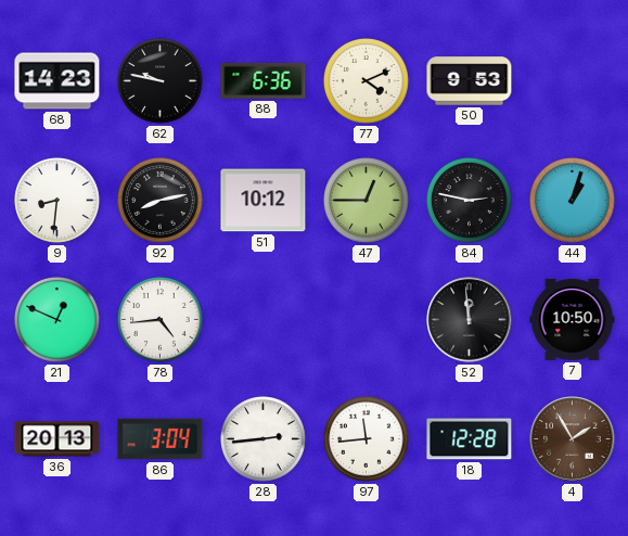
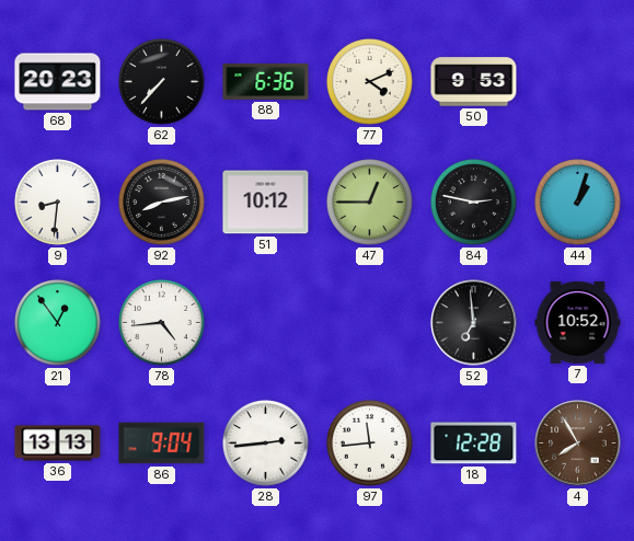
68: 14:23 -> 20:23
62: 9:47 -> 7:37
21: 12:49 -> 12:54
52: 11:59 -> 6:59
7: 10:50 -> 10:52
36: 20:13 -> 13:13
86: 3:04 -> 9:04
4: 1:55 -> 7:55
